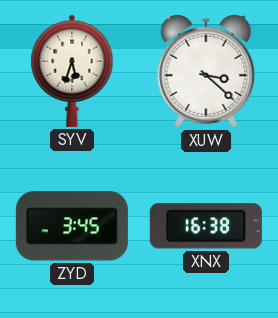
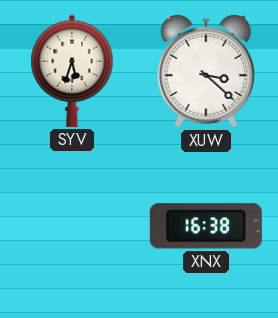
ZYD: 3:45 -> none
